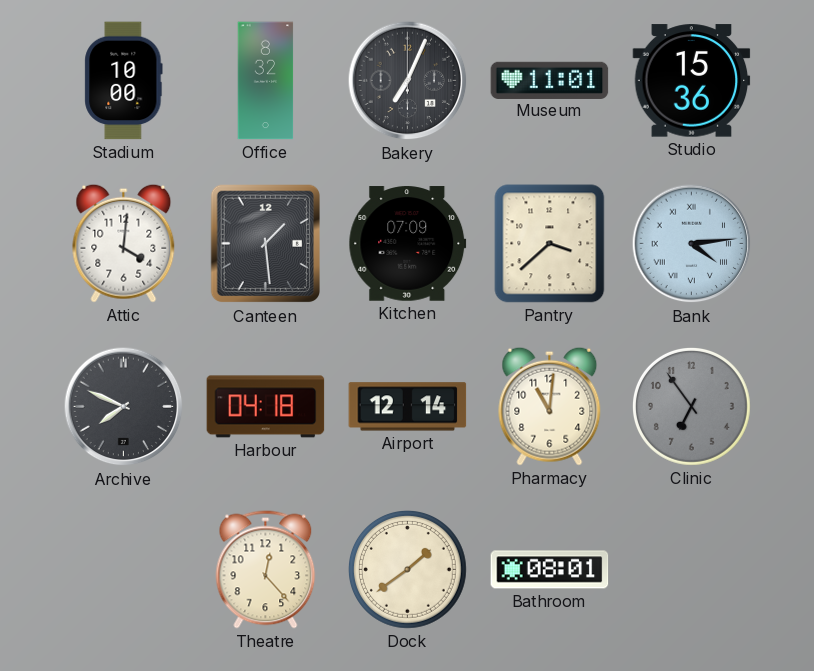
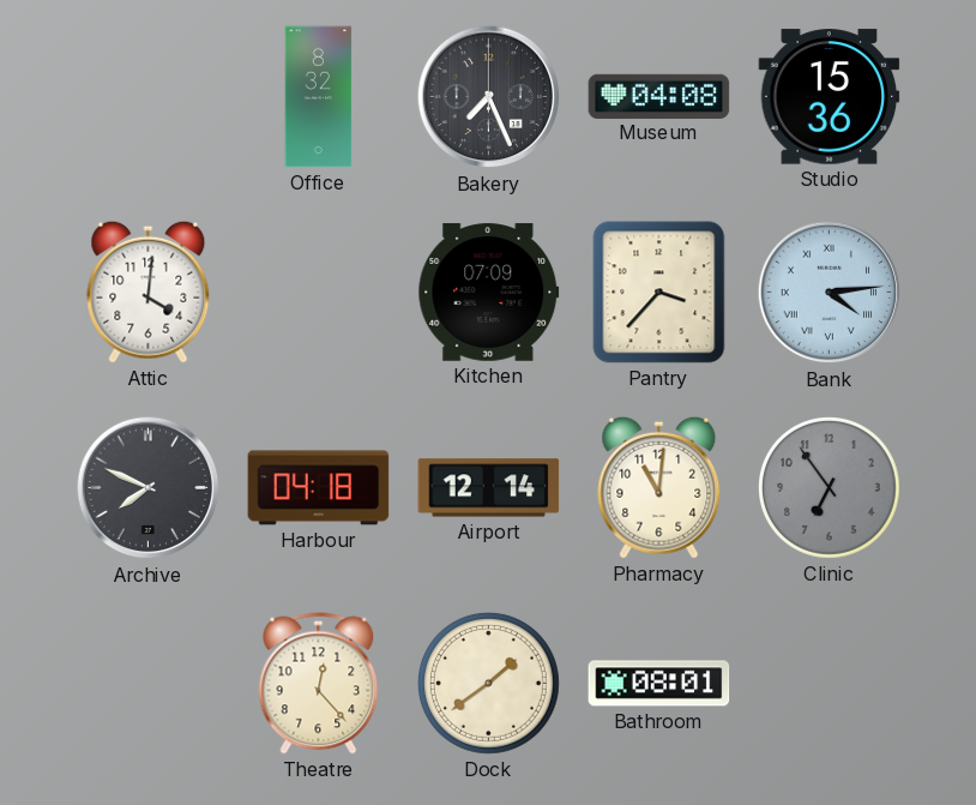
Stadium: 10:00 -> none
Bakery: 7:04 -> 7:26
Museum: 11:01 -> 04:08
Canteen: 1:29 -> none
Pantry: 3:38 -> 3:37
